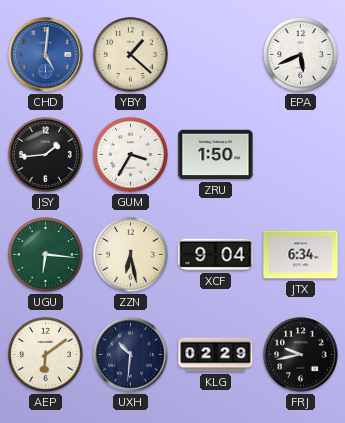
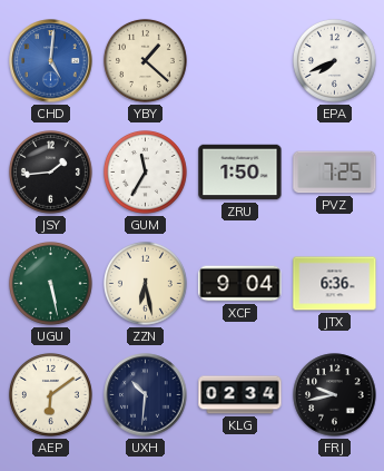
EPA: 5:41 -> 7:41
GUM: 3:35 -> 11:35
PVZ: none -> 7:25
UGU: 6:16 -> 5:28
JTX: 6:34 -> 6:36
KLG: 02:29 -> 02:34
